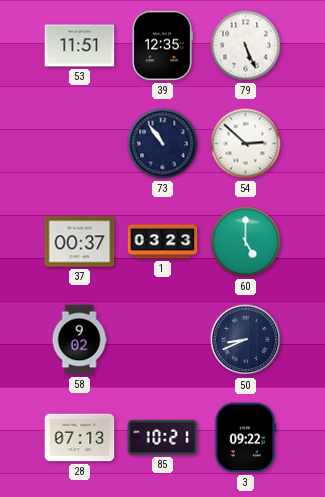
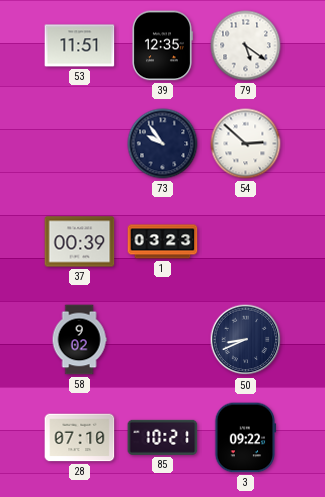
79: 5:26 -> 5:21
73: 10:54 -> 9:54
37: 00:37 -> 00:39
60: 5:00 -> none
28: 07:13 -> 07:10
